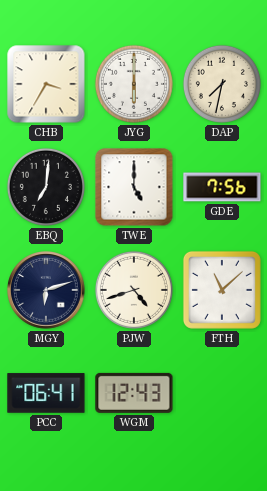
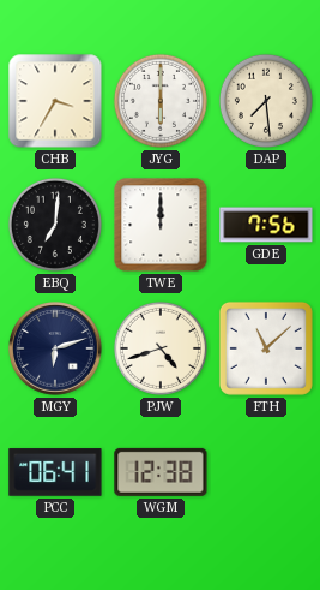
DAP: 7:32 -> 7:29
TWE: 5:00 -> 12:00
WGM: 12:43 -> 12:38
